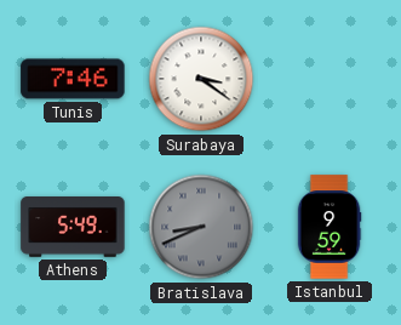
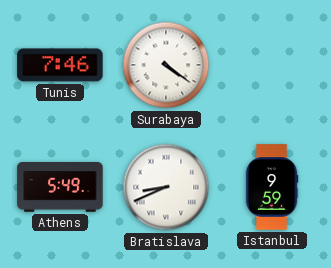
Surabaya: 3:21 -> 4:21
Bratislava dial: grey -> white
